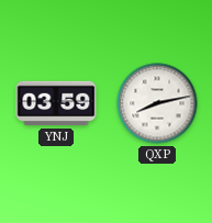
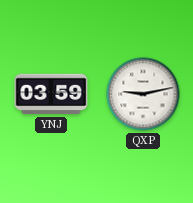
QXP: 8:13 -> 9:13
